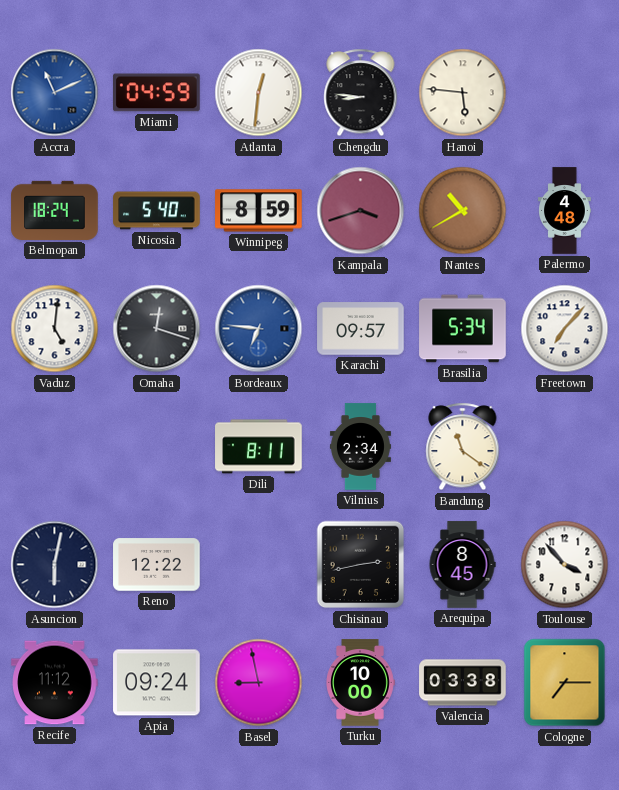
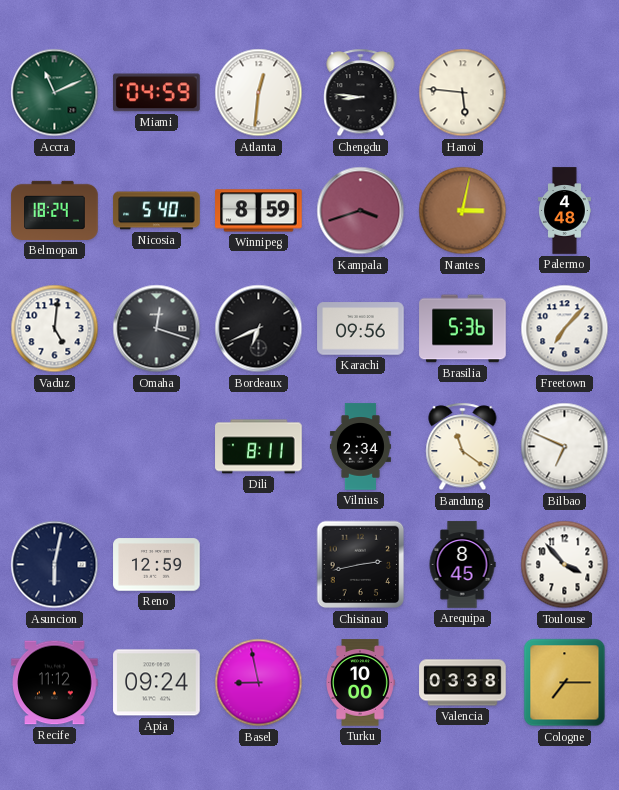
Accra dial: blue -> green
Nantes: 10:40 -> 3:02
Bordeaux: 6:46 -> 6:41
Bordeaux dial: blue -> black
Karachi: 09:57 -> 09:56
Brasilia: 5:34 -> 5:36
Bilbao: none -> 6:49
Reno: 12:22 -> 12:59
